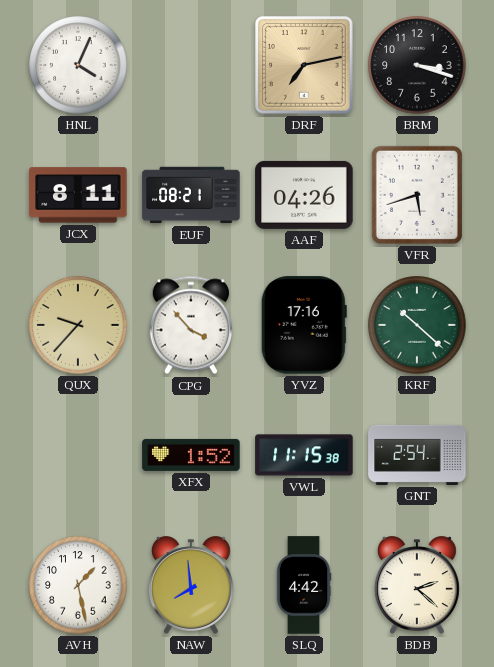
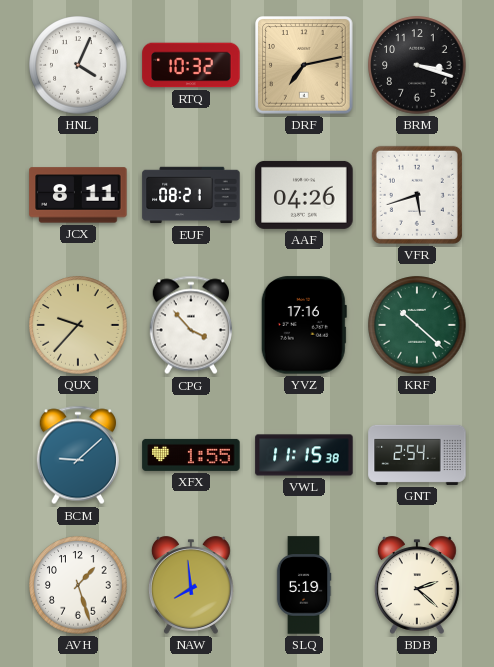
RTQ: none -> 10:32
BCM: none -> 9:08
XFX: 1:52 -> 1:55
AVH: 1:28 -> 1:27
SLQ: 4:42 -> 5:19
